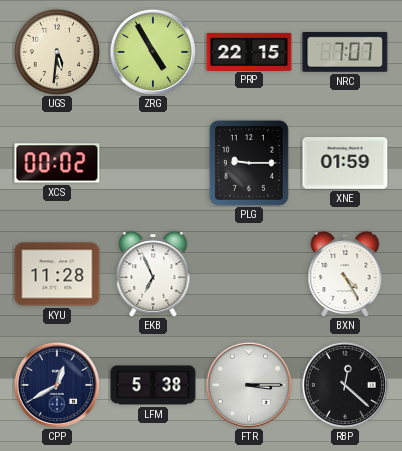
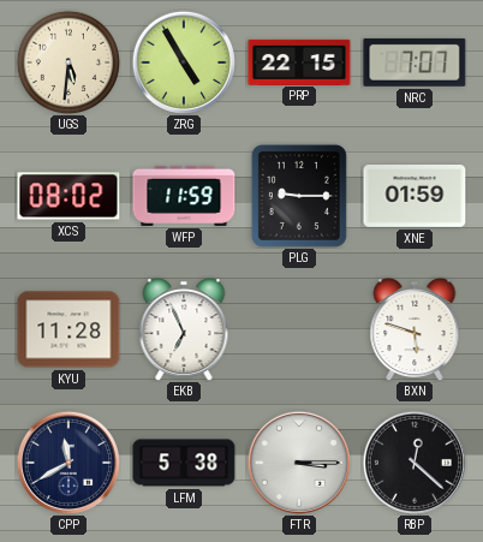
XCS: 00:02 -> 08:02
WFP: none -> 11:59
BXN: 4:25 -> 5:48
CPP: 12:40 -> 11:40
